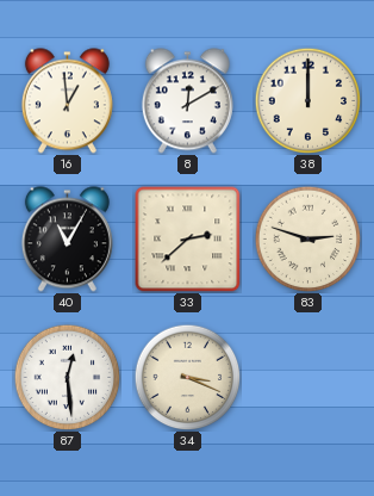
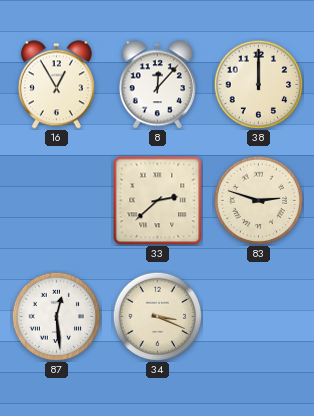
16: 12:59 -> 12:55
8: 12:10 -> 12:07
40: 11:05 -> none
